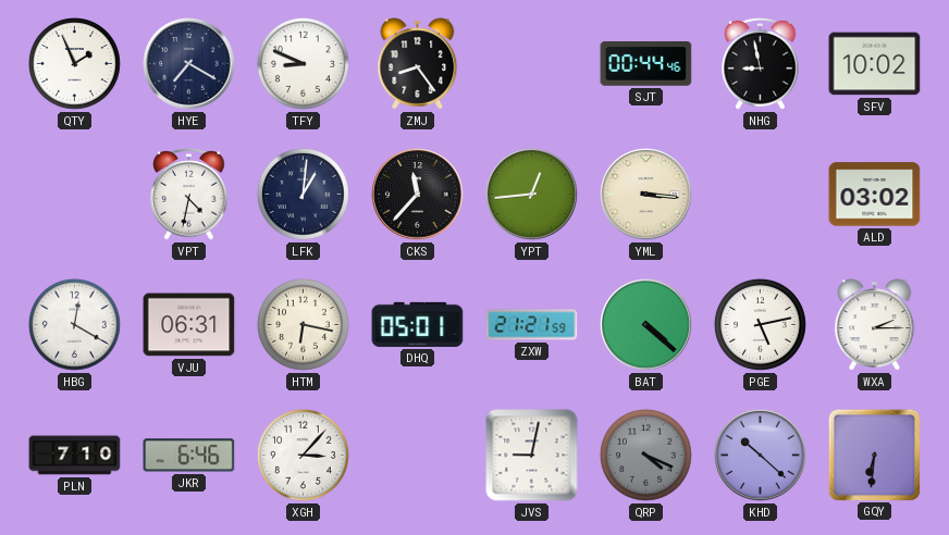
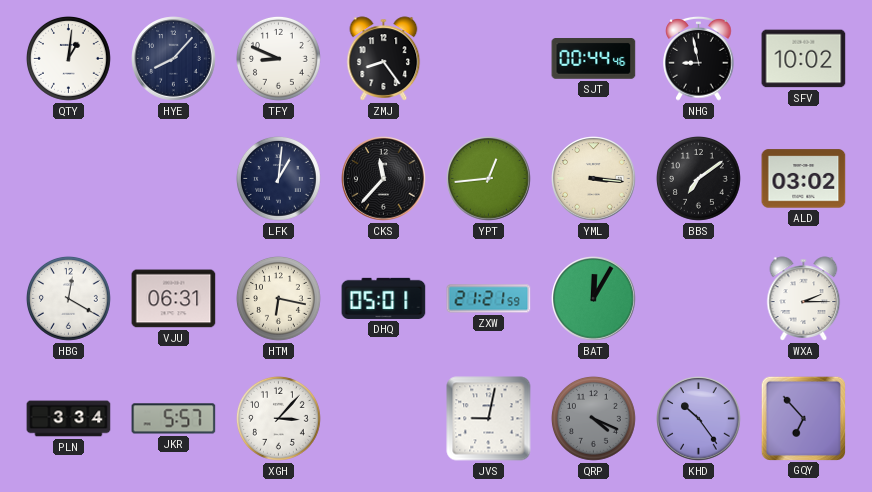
QTY: 1:56 -> 1:01
HYE: 7:20 -> 8:07
VPT: 4:32 -> none
BBS: none -> 7:09
BAT: 4:22 -> 12:05
PGE: 5:13 -> none
PLN: 7:10 -> 3:34
JKR: 6:46 -> 5:57
KHD: 10:22 -> 10:24
GQY: 6:31 -> 6:53
